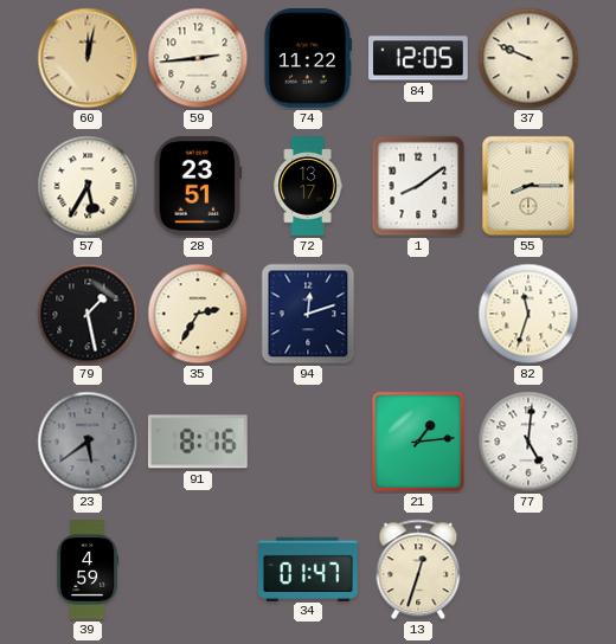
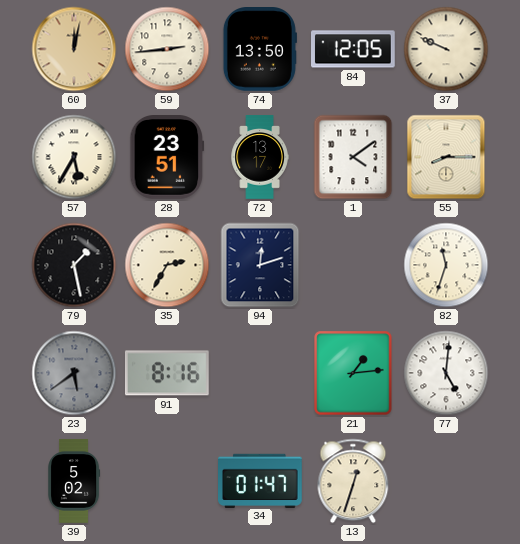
74: 11:22 -> 13:50
1: 8:09 -> 4:09
39: 4:59 -> 5:02
